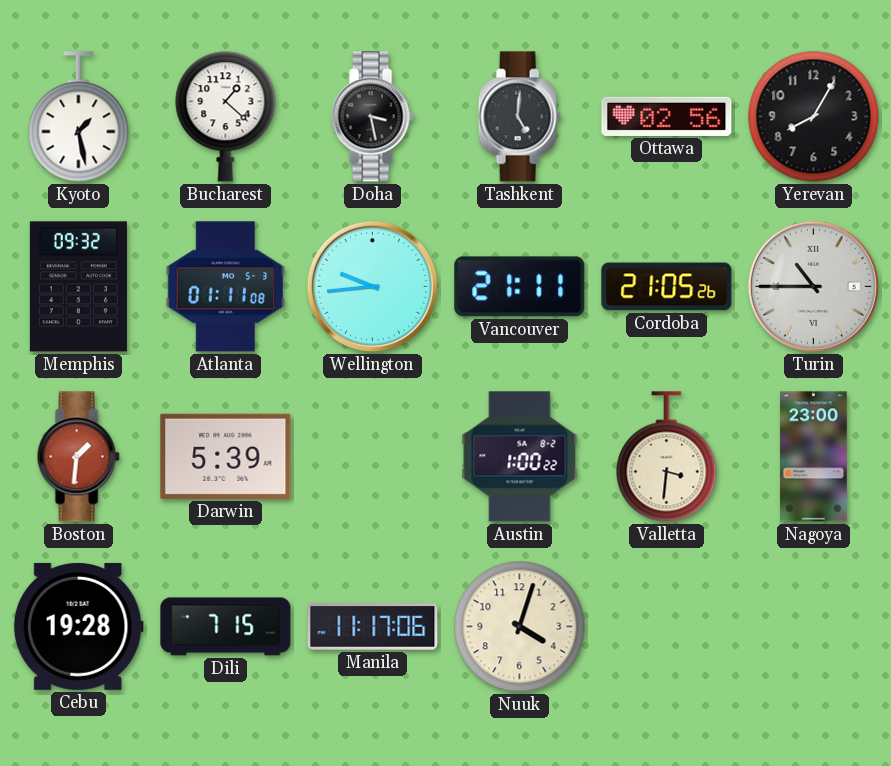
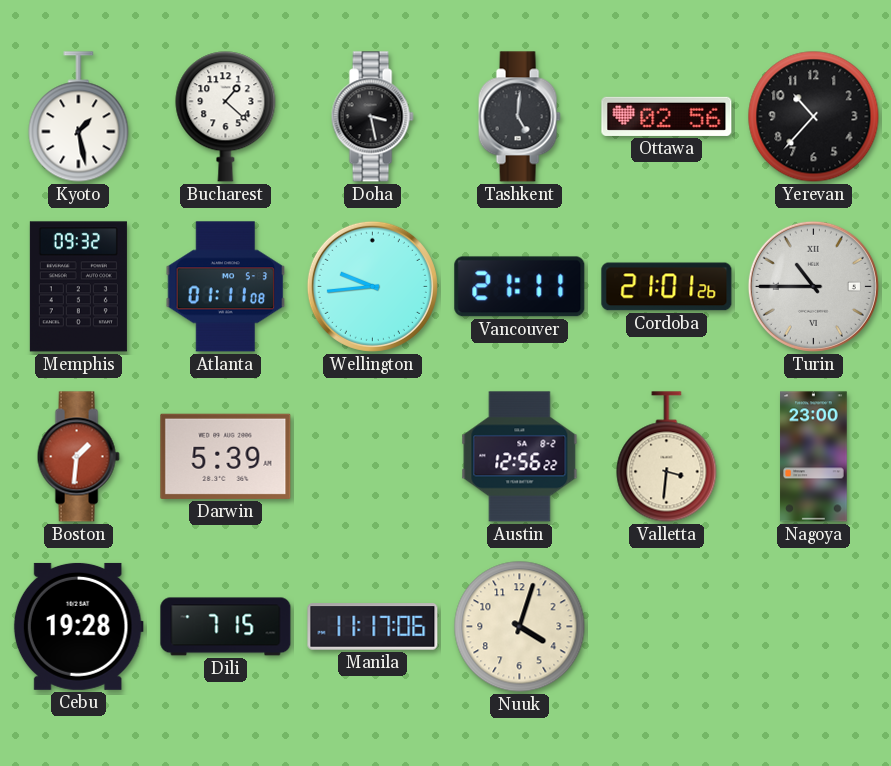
Yerevan: 8:05 -> 10:37
Cordoba: 21:05 -> 21:01
Austin: 1:00 -> 12:56
